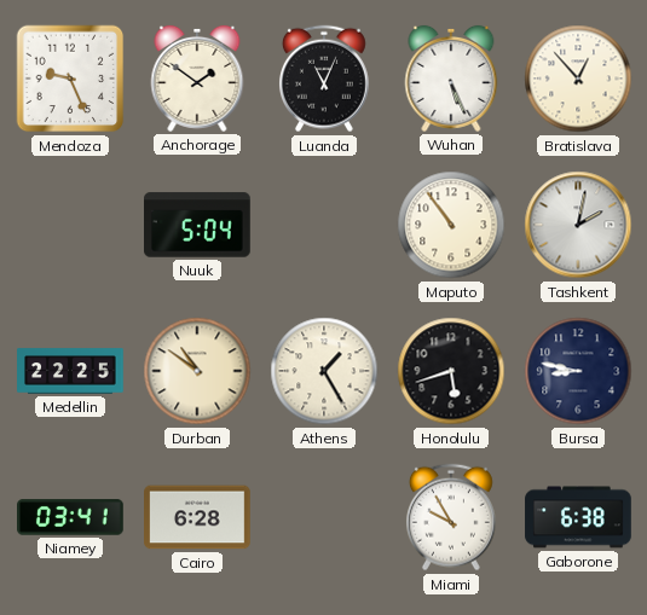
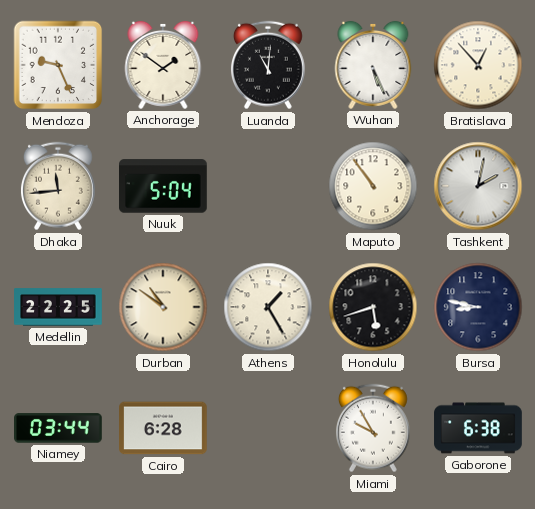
Luanda: 11:04 -> 11:01
Dhaka: none -> 11:44
Niamey: 03:41 -> 03:44
